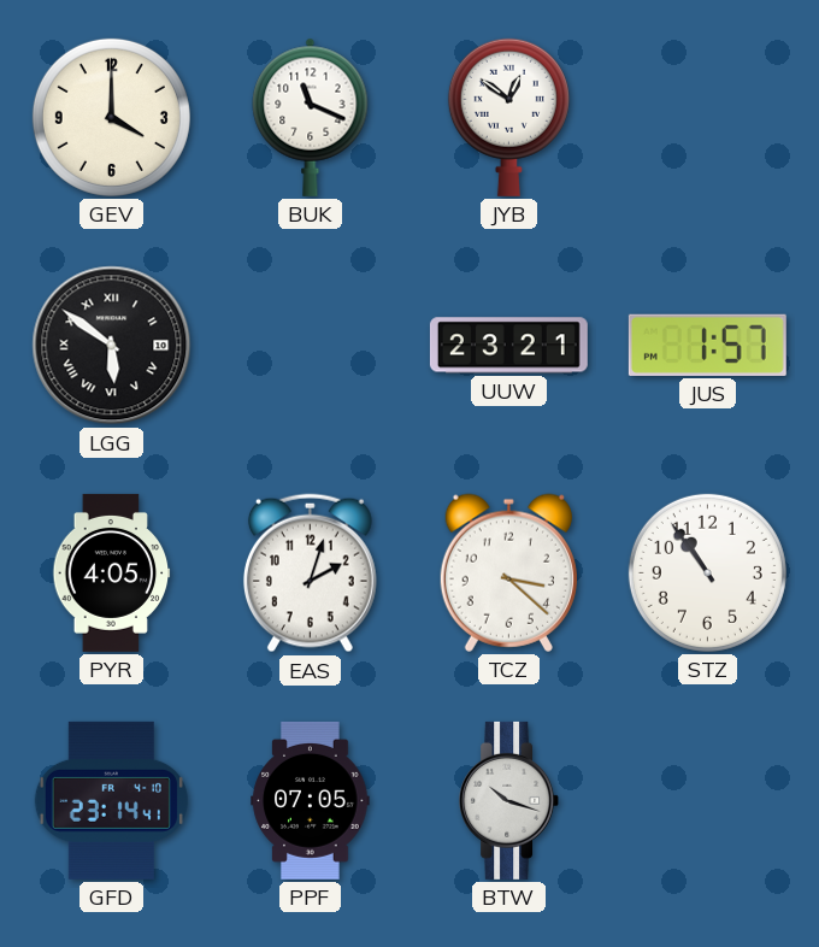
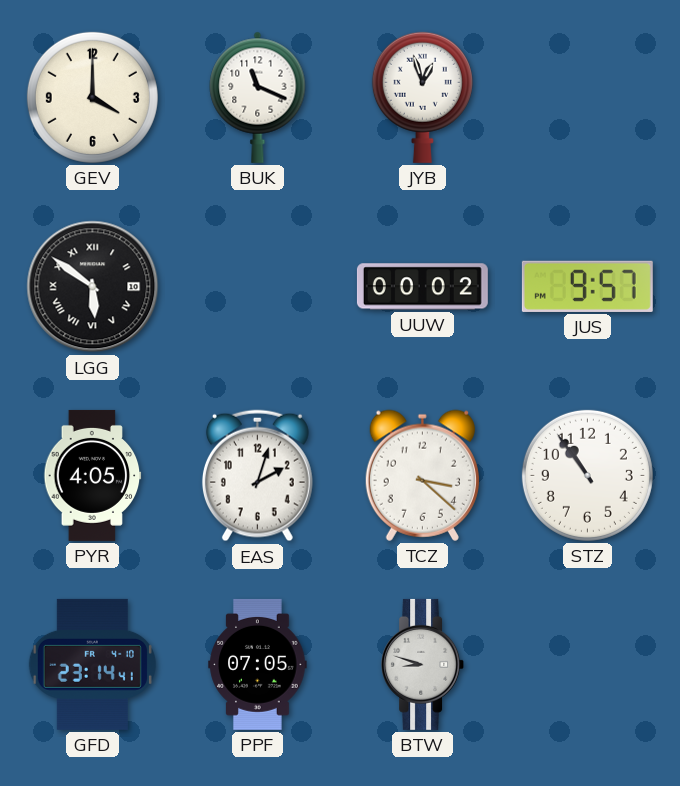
JYB: 12:51 -> 12:57
UUW: 23:21 -> 00:02
JUS: 1:57 -> 9:57
BTW: 10:18 -> 8:48
